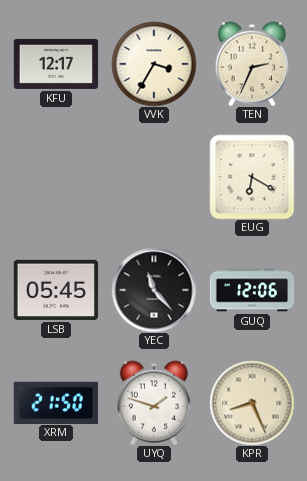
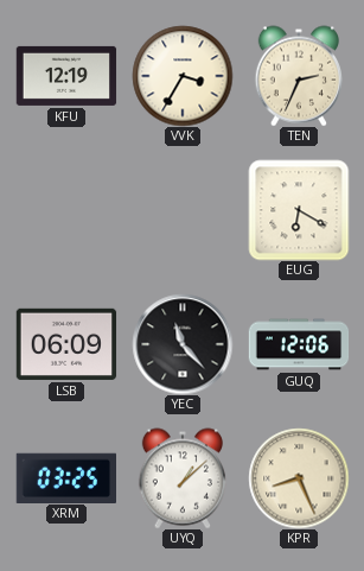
KFU: 12:17 -> 12:19
LSB: 05:45 -> 06:09
XRM: 21:50 -> 03:25
UYQ: 1:48 -> 1:08
